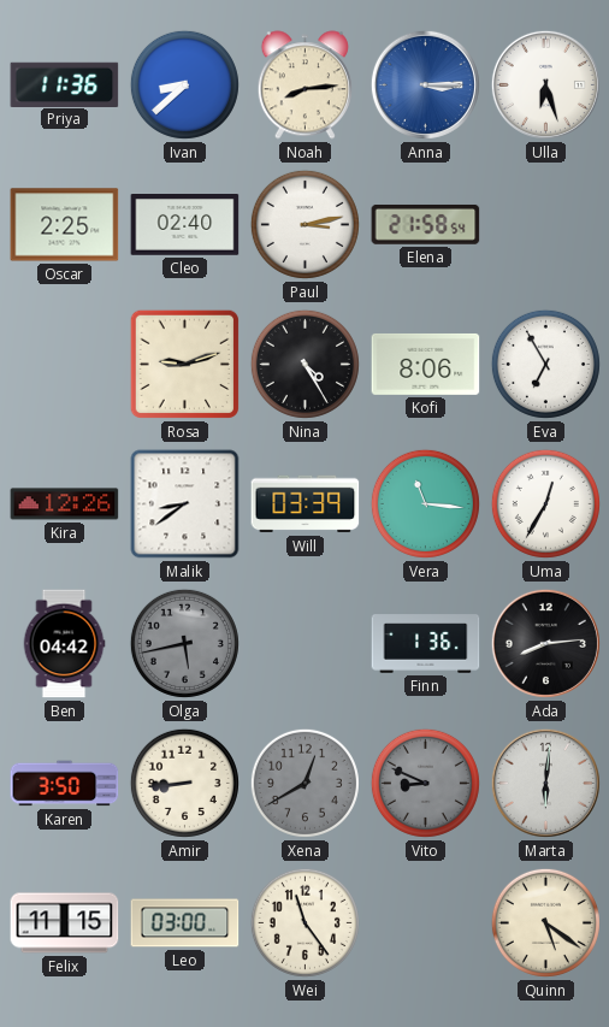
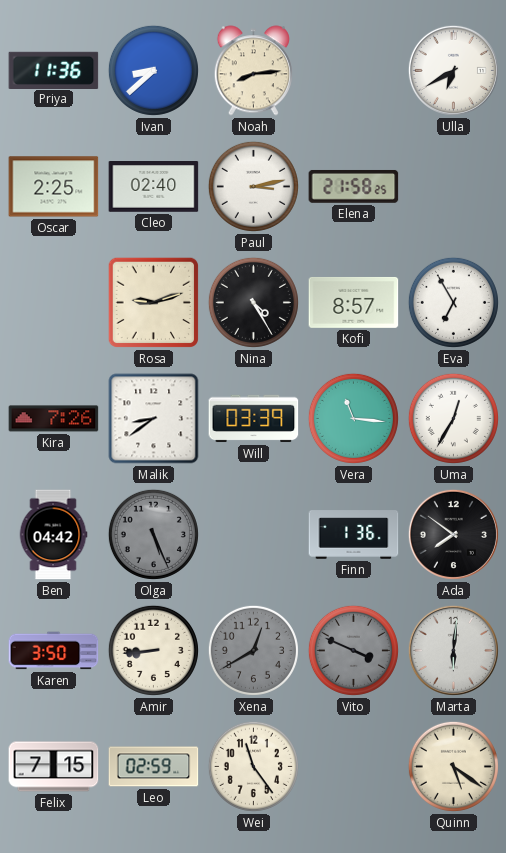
Anna: 3:15 -> none
Ulla: 6:27 -> 6:40
Elena: 21:58:54 -> 21:58:25
Kofi: 8:06 -> 8:57
Kira: 12:26 -> 7:26
Olga: 5:43 -> 5:26
Ada: 8:14 -> 7:51
Vito: 8:49 -> 3:49
Felix: 11:15 -> 7:15
Leo: 03:00 -> 02:59
